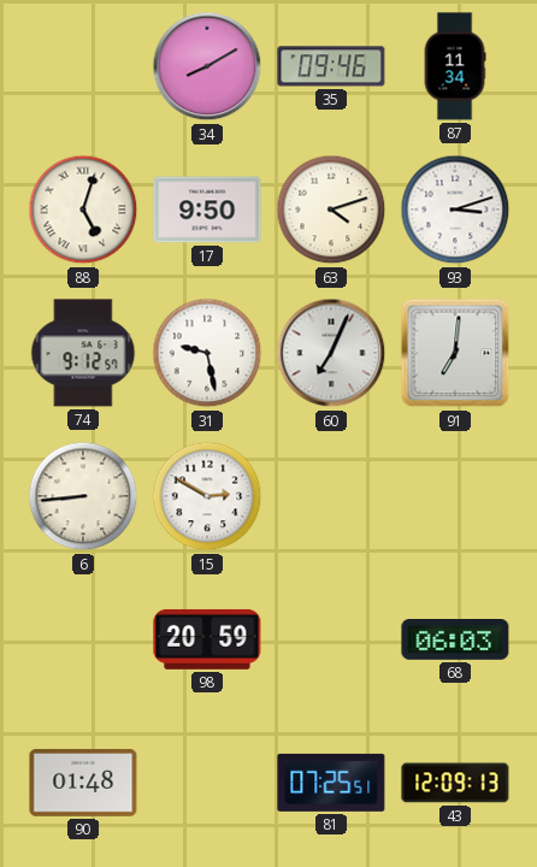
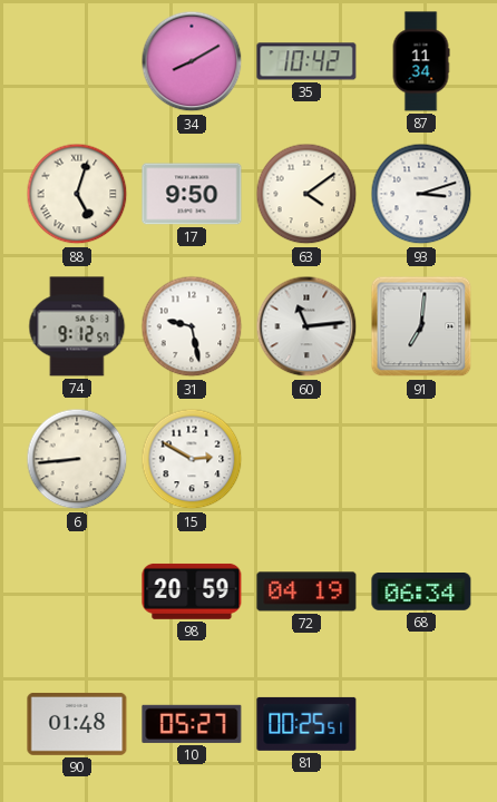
35: 09:46 -> 10:42
63: 4:12 -> 4:09
60: 7:04 -> 11:14
72: none -> 04:19
68: 06:03 -> 06:34
10: none -> 05:27
81: 07:25 -> 00:25
43: 12:09 -> none
